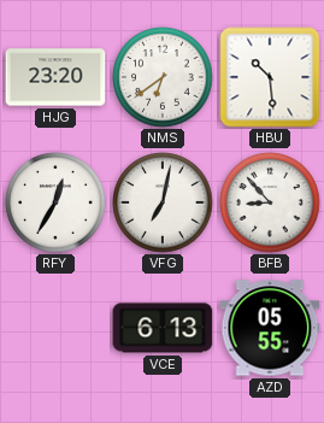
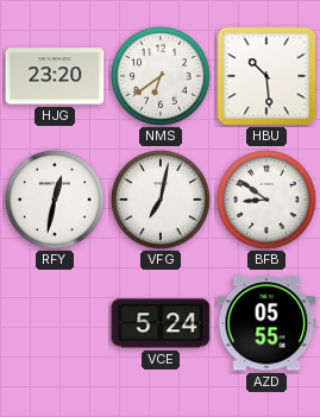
RFY: 12:35 -> 12:32
BFB: 8:53 -> 8:51
VCE: 6:13 -> 5:24
